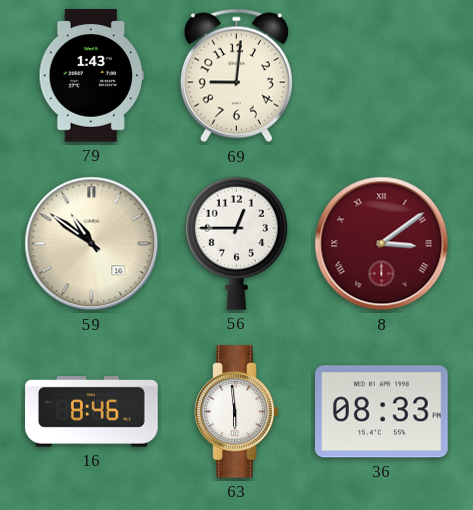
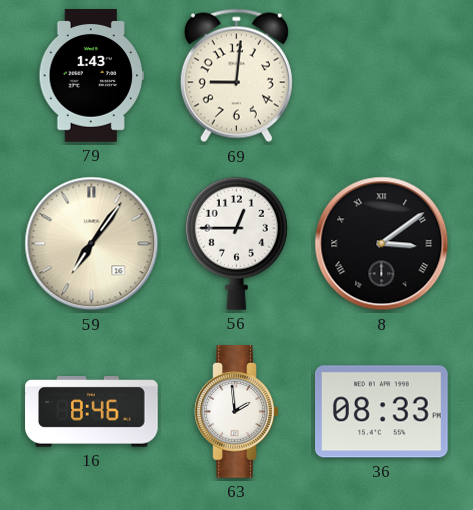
59: 10:51 -> 7:06
8 dial: burgundy -> black
63: 5:59 -> 1:59
